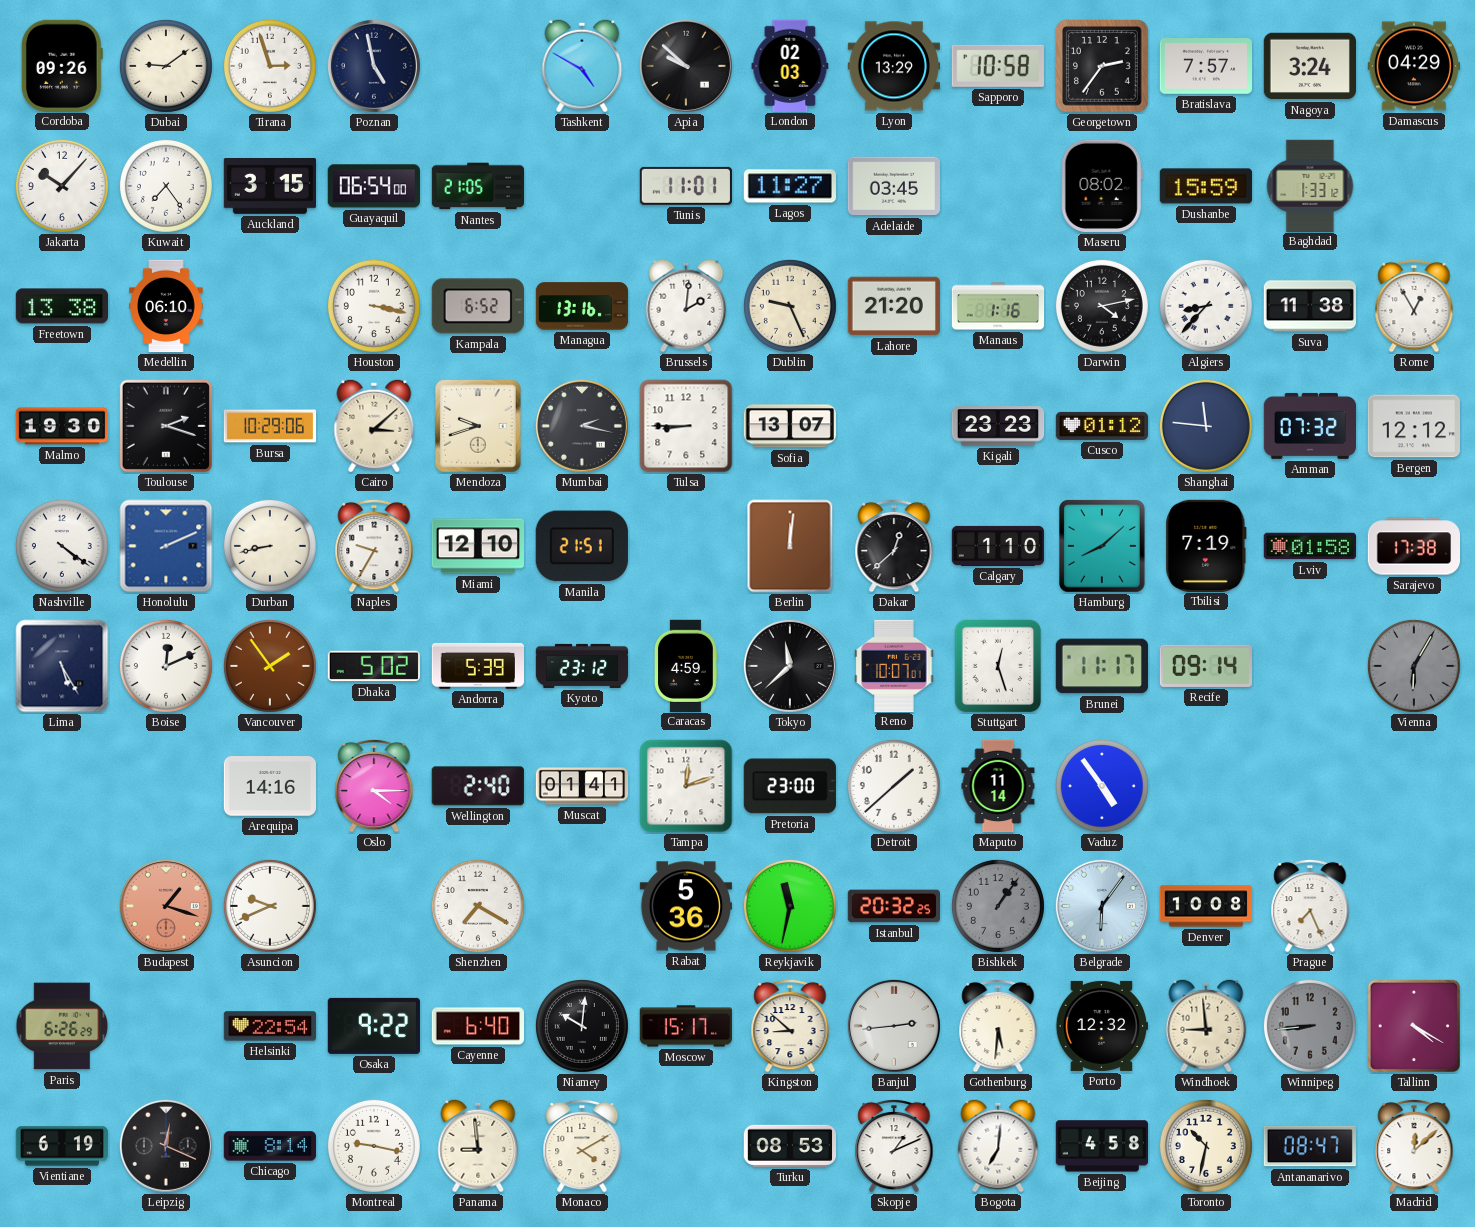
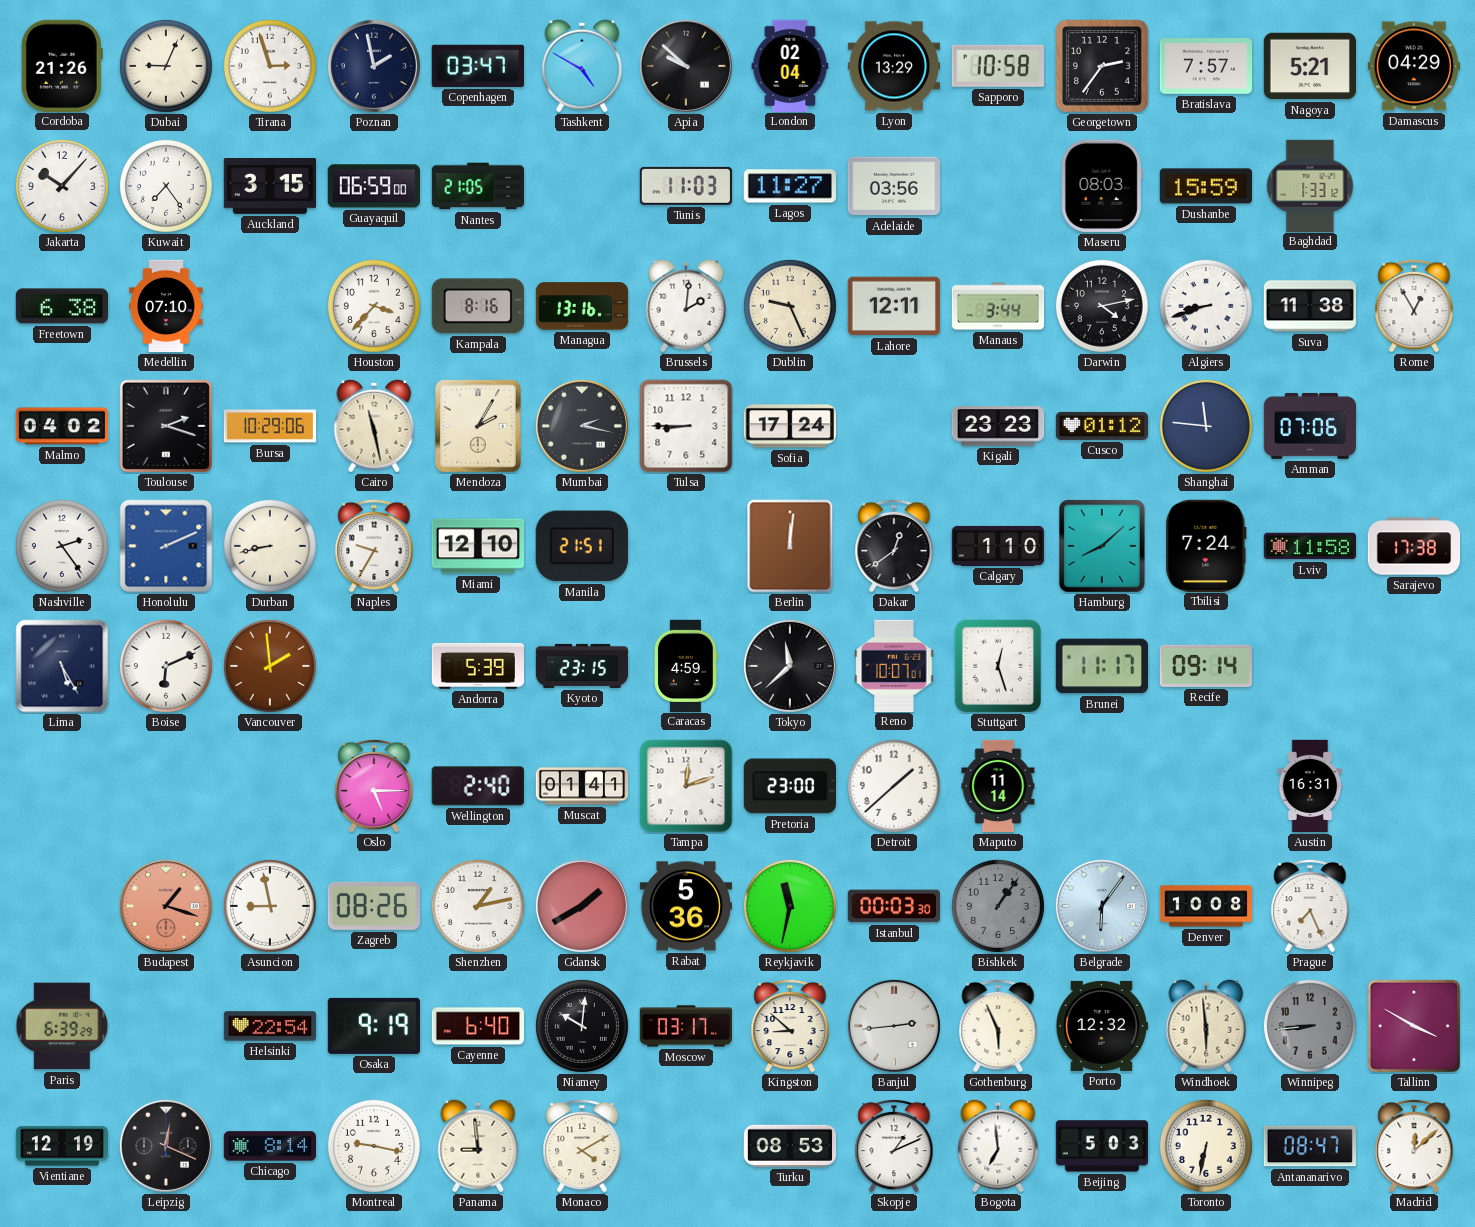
Cordoba: 09:26 -> 21:26
Dubai: 9:09 -> 9:04
Poznan: 4:58 -> 1:58
Copenhagen: none -> 03:47
London: 02:03 -> 02:04
Nagoya: 3:24 -> 5:21
Guayaquil: 06:54 -> 06:59
Tunis: 11:01 -> 11:03
Adelaide: 03:45 -> 03:56
Maseru: 08:02 -> 08:03
Freetown: 13:38 -> 6:38
Medellin: 06:10 -> 07:10
Houston: 3:17 -> 3:37
Kampala: 6:52 -> 8:16
Lahore: 21:20 -> 12:11
Manaus: 1:16 -> 3:44
Algiers: 8:37 -> 8:42
Malmo: 19:30 -> 04:02
Cairo: 3:08 -> 11:28
Mendoza: 9:42 -> 2:05
Sofia: 13:07 -> 17:24
Amman: 07:32 -> 07:06
Bergen: 12:12 -> none
Nashville: 4:21 -> 2:24
Dakar: 12:38 -> 12:39
Tbilisi: 7:19 -> 7:24
Lviv: 01:58 -> 11:58
Boise: 12:11 -> 6:11
Vancouver: 1:54 -> 1:59
Dhaka: 5:02 -> none
Kyoto: 23:12 -> 23:15
Vienna: 6:05 -> none
Arequipa: 14:16 -> none
Oslo: 4:15 -> 5:15
Vaduz: 4:54 -> none
Austin: none -> 16:31
Asuncion: 9:41 -> 8:58
Zagreb: none -> 08:26
Shenzhen: 7:20 -> 1:13
Gdansk: none -> 1:40
Istanbul: 20:32 -> 00:03
Paris: 6:26 -> 6:39
Osaka: 9:22 -> 9:19
Moscow: 15:17 -> 03:17
Gothenburg: 5:31 -> 5:56
Windhoek: 8:59 -> 5:59
Tallinn: 4:20 -> 3:50
Vientiane: 6:19 -> 12:19
Bogota: 7:01 -> 6:59
Beijing: 4:58 -> 5:03
Toronto: 10:32 -> 6:32
